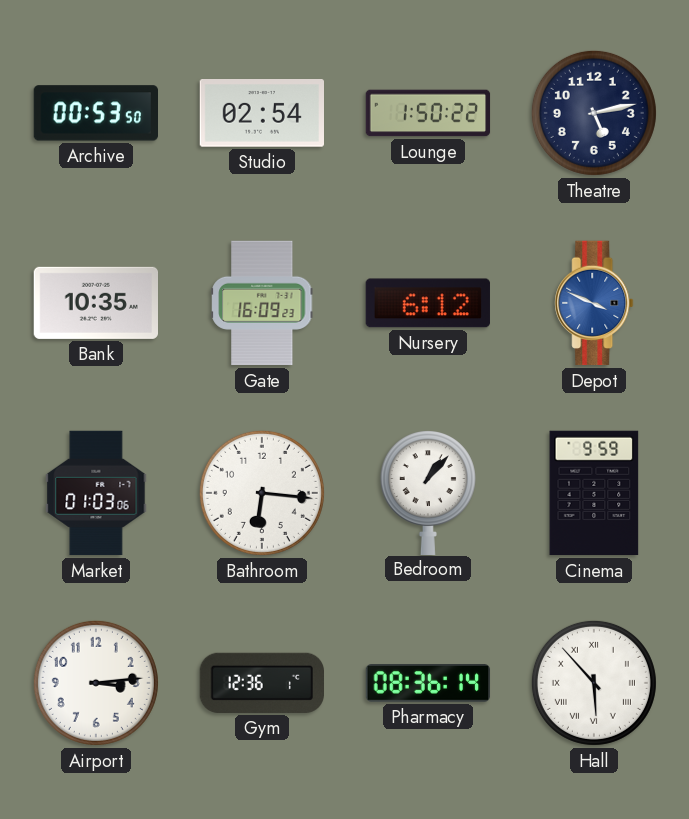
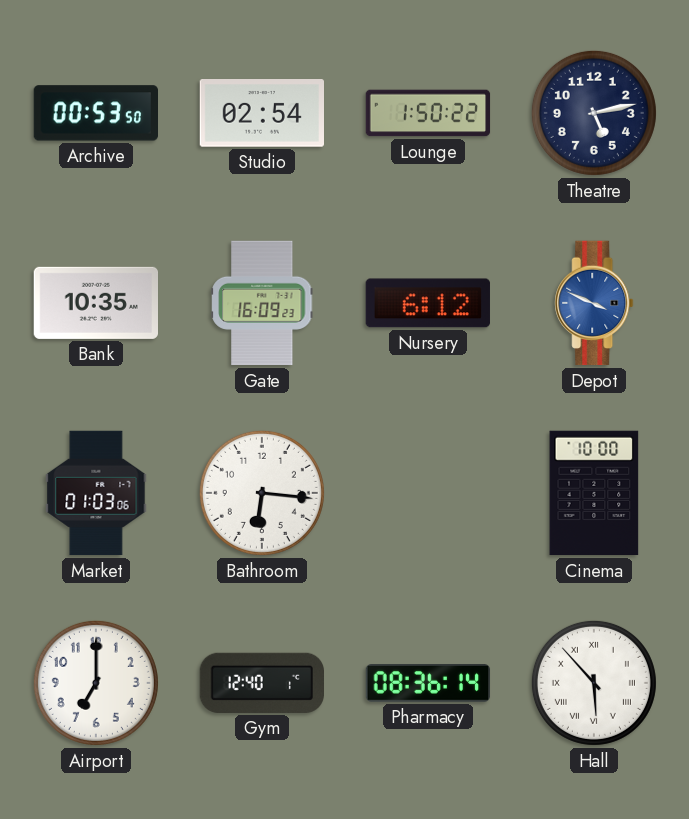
Bedroom: 1:07 -> none
Cinema: 9:59 -> 10:00
Airport: 3:14 -> 7:00
Gym: 12:36 -> 12:40
